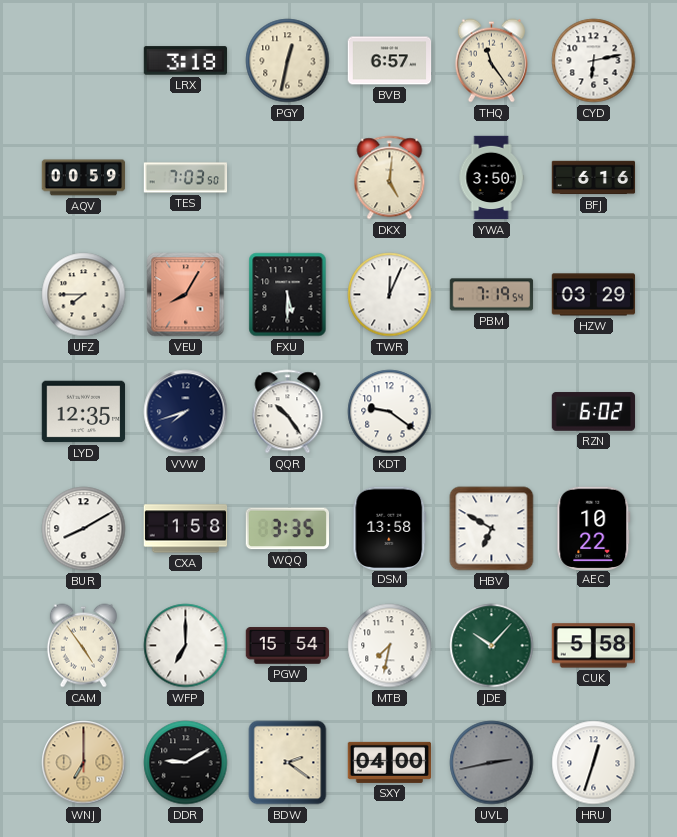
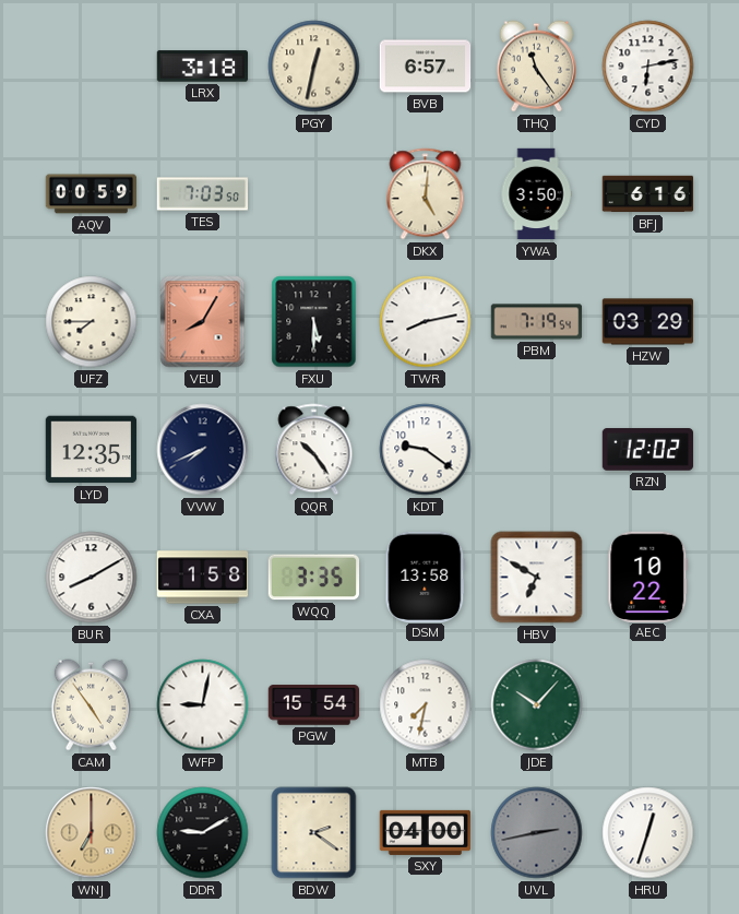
TWR: 12:04 -> 8:13
VVW: 7:42 -> 7:41
RZN: 6:02 -> 12:02
WFP: 7:00 -> 9:02
CUK: 5:58 -> none
